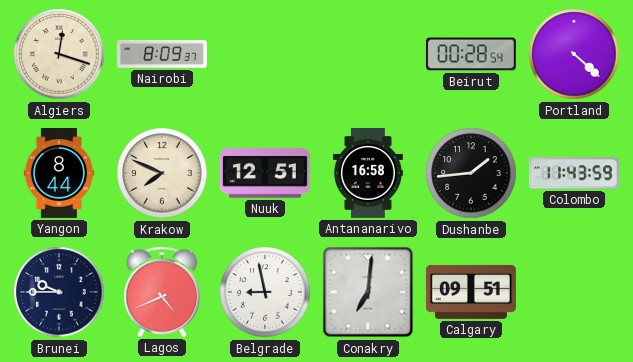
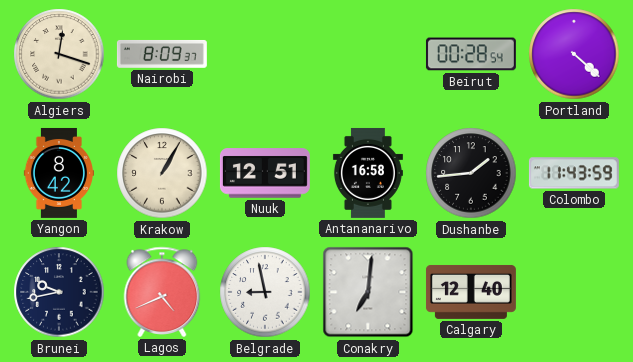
Yangon: 8:44 -> 8:42
Krakow: 7:49 -> 1:05
Brunei: 9:45 -> 9:43
Calgary: 09:51 -> 12:40
